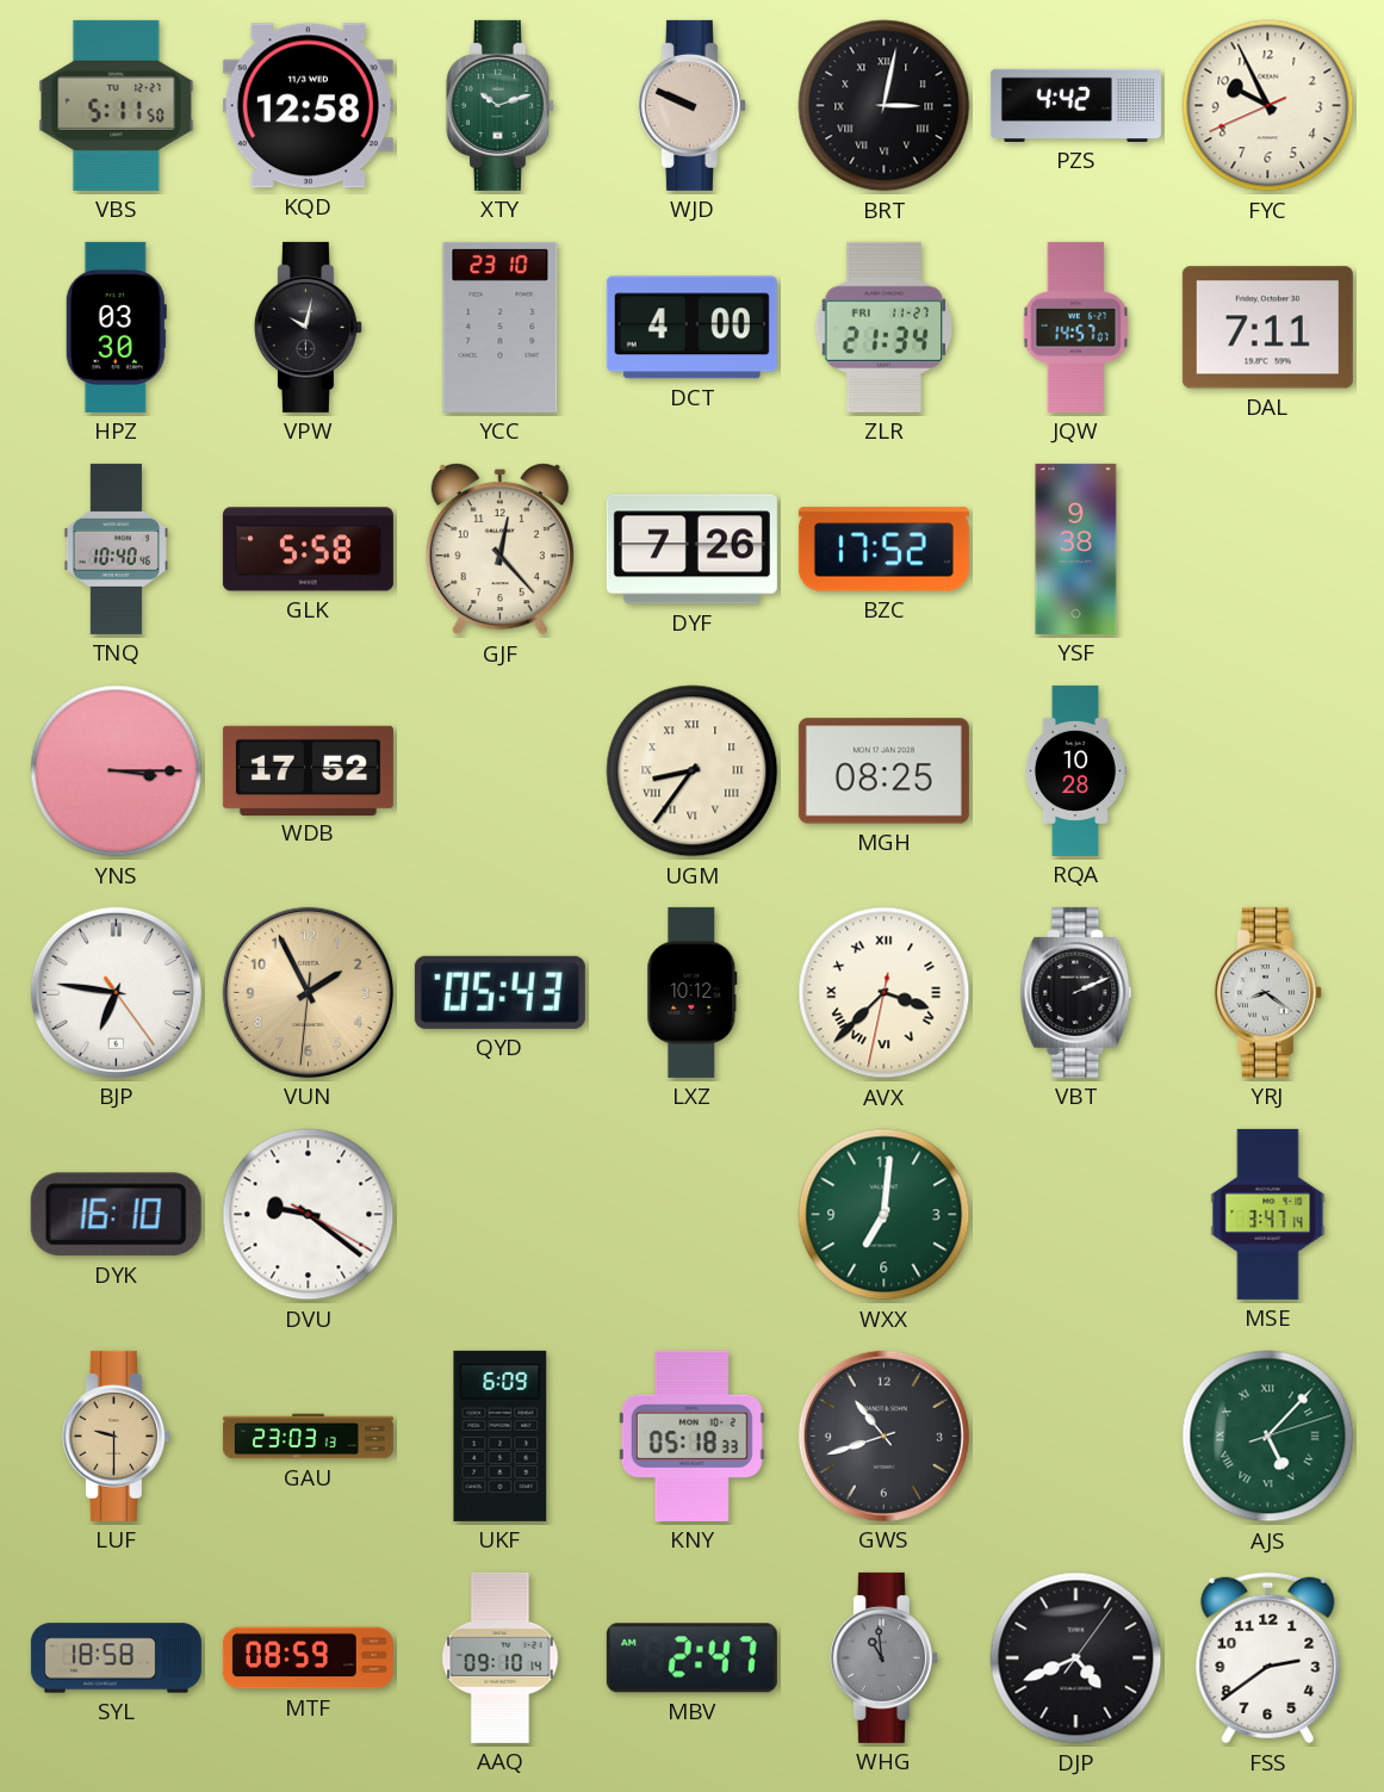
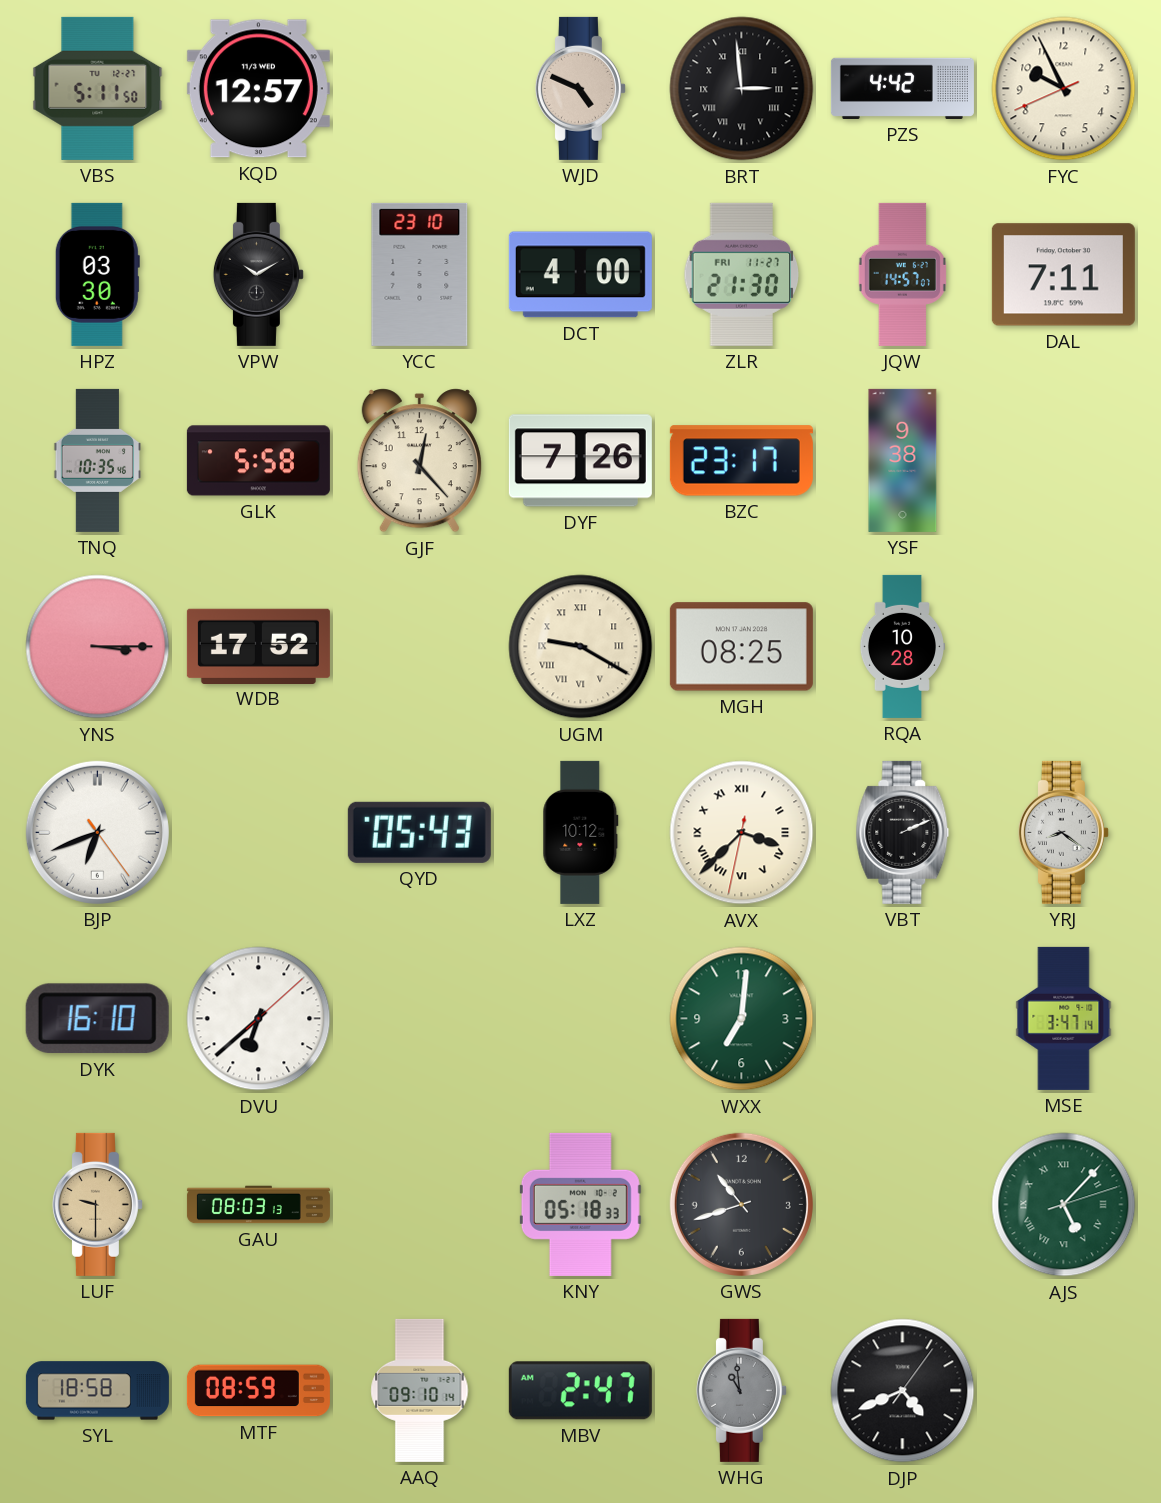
KQD: 12:58 -> 12:57
XTY: 10:12 -> none
WJD: 9:49 -> 4:49
BRT: 3:02 -> 2:59
VPW: 10:02 -> 10:10
ZLR: 21:34 -> 21:30
TNQ: 10:40 -> 10:35
BZC: 17:52 -> 23:17
UGM: 8:36 -> 9:20
BJP: 6:46 -> 6:41
VUN: 1:55 -> none
DVU: 9:21 -> 6:38
GAU: 23:03 -> 08:03
UKF: 6:09 -> none
FSS: 2:39 -> none
